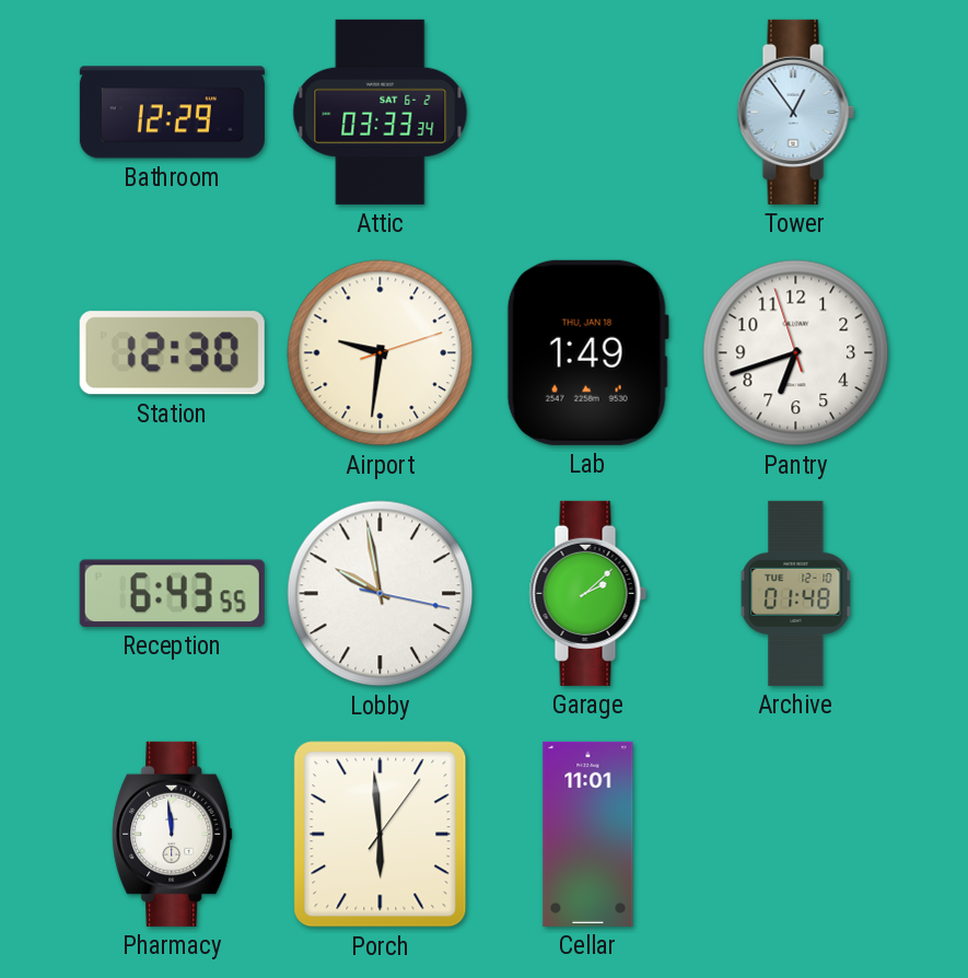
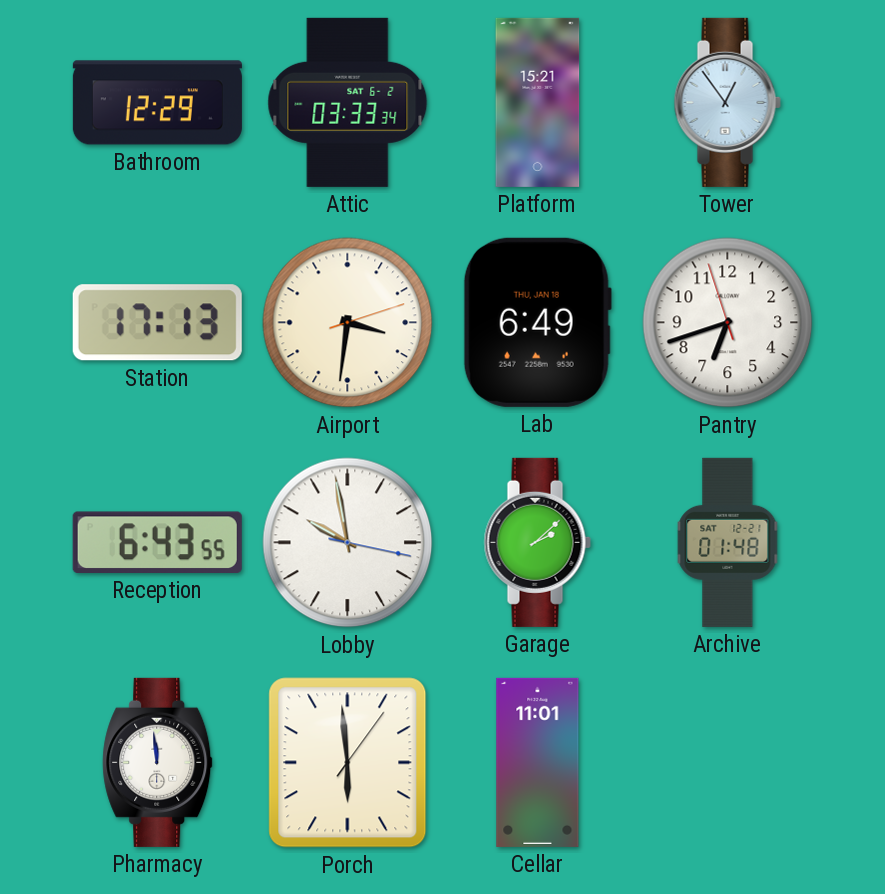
Platform: none -> 15:21
Station: 12:30 -> 17:13
Airport: 9:31 -> 3:31
Lab: 1:49 -> 6:49
Archive date: TUE 12-10 -> SAT 12-21
